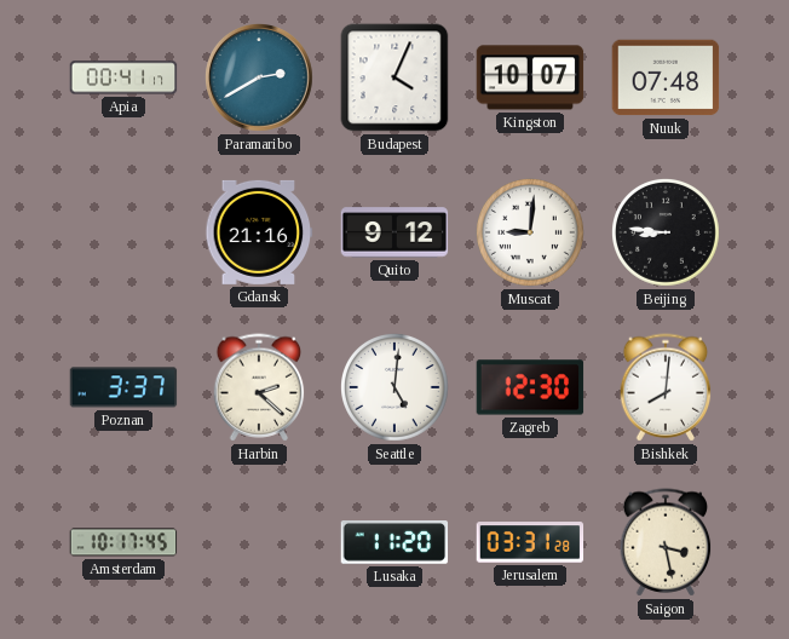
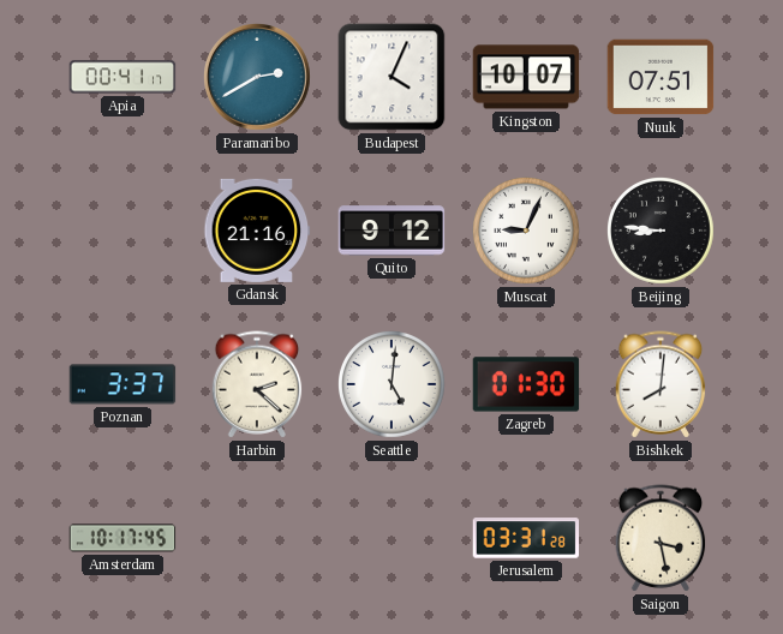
Nuuk: 07:48 -> 07:51
Muscat: 9:01 -> 9:04
Zagreb: 12:30 -> 01:30
Lusaka: 11:20 -> none
